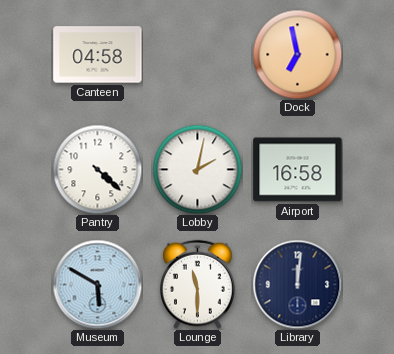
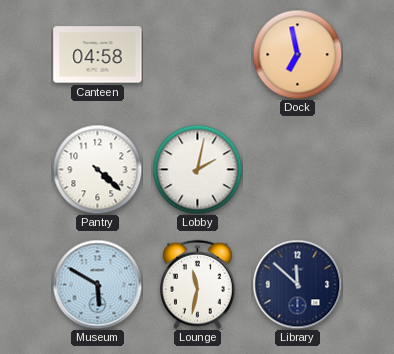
Airport: 16:58 -> none
Lounge: 11:30 -> 11:32
Library: 12:01 -> 11:52
